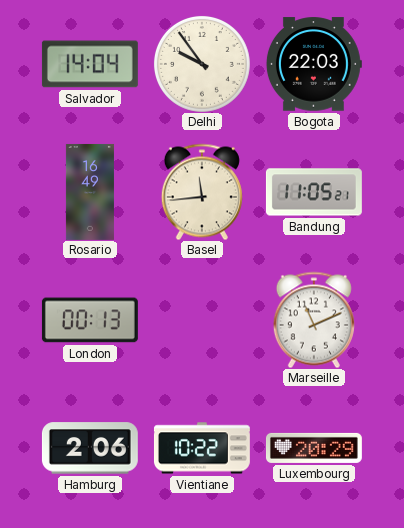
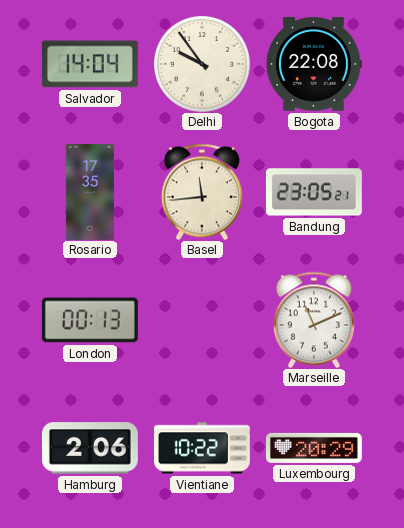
Bogota: 22:03 -> 22:08
Rosario: 16:49 -> 17:35
Bandung: 11:05 -> 23:05
